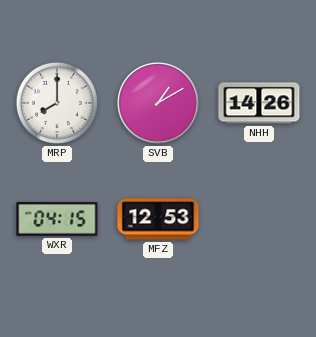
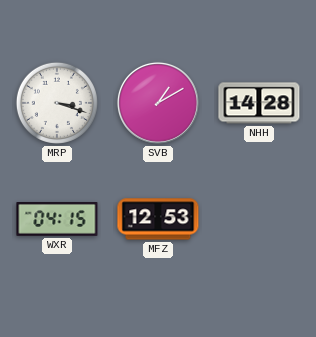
MRP: 8:00 -> 3:18
NHH: 14:26 -> 14:28
